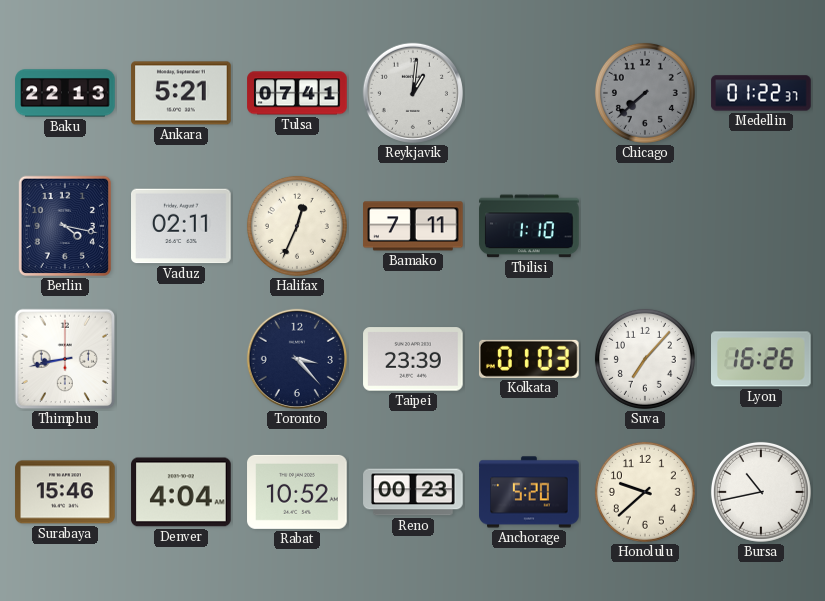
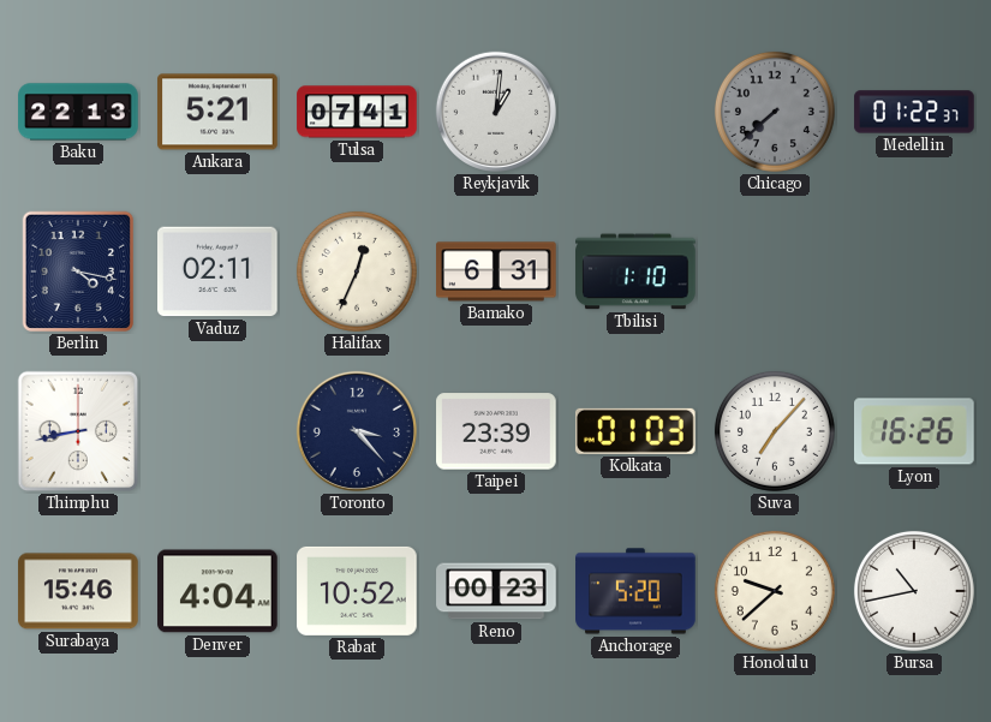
Bamako: 7:11 -> 6:31
